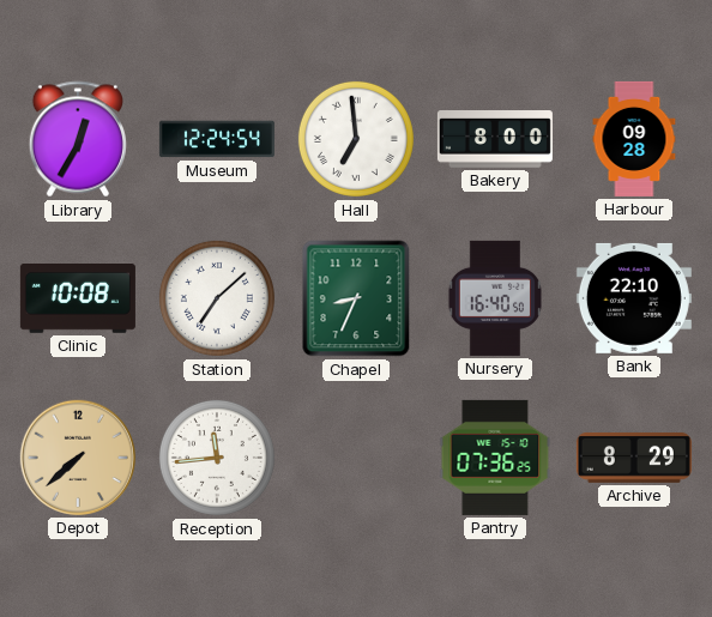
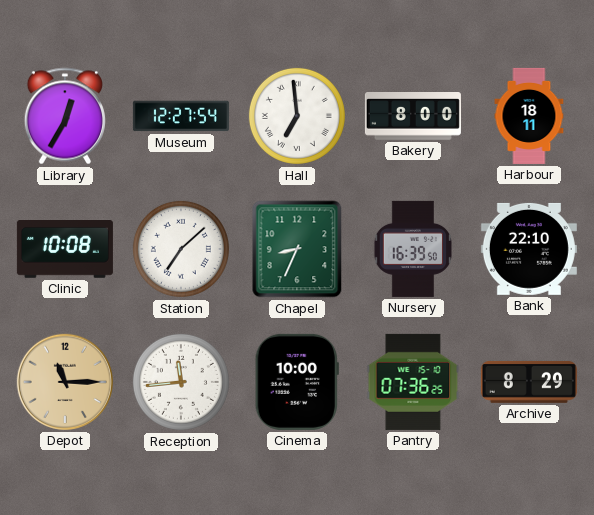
Museum: 12:24 -> 12:27
Harbour: 09:28 -> 18:11
Nursery: 16:40 -> 16:39
Depot: 7:38 -> 11:15
Cinema: none -> 10:00
